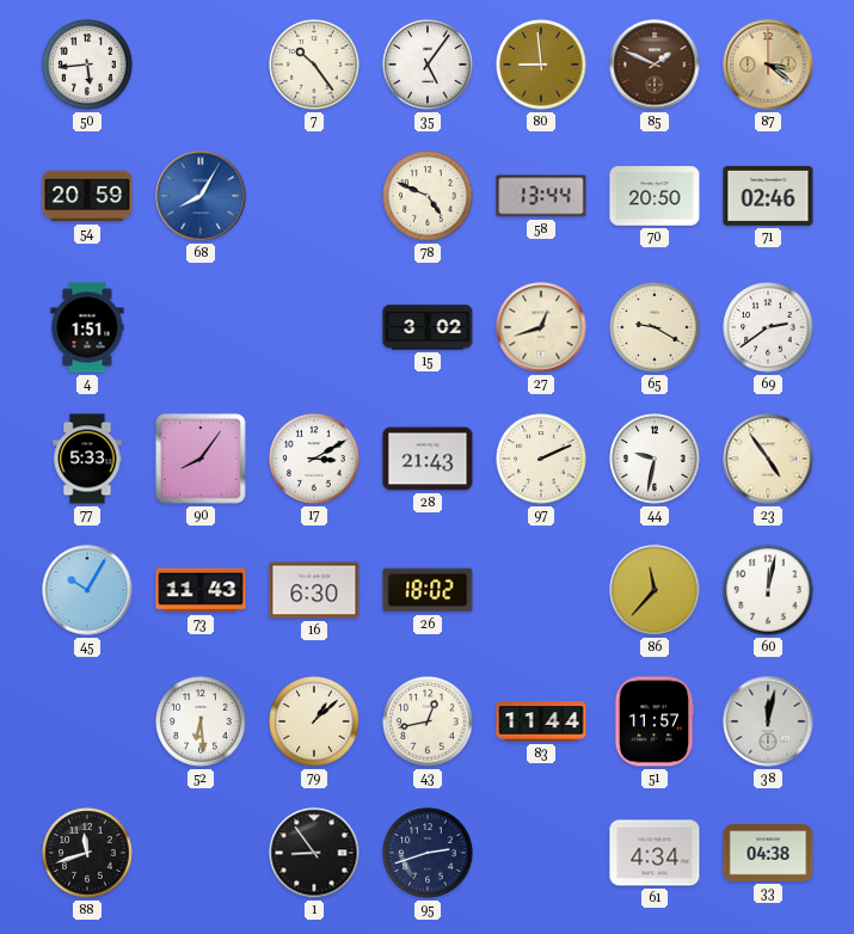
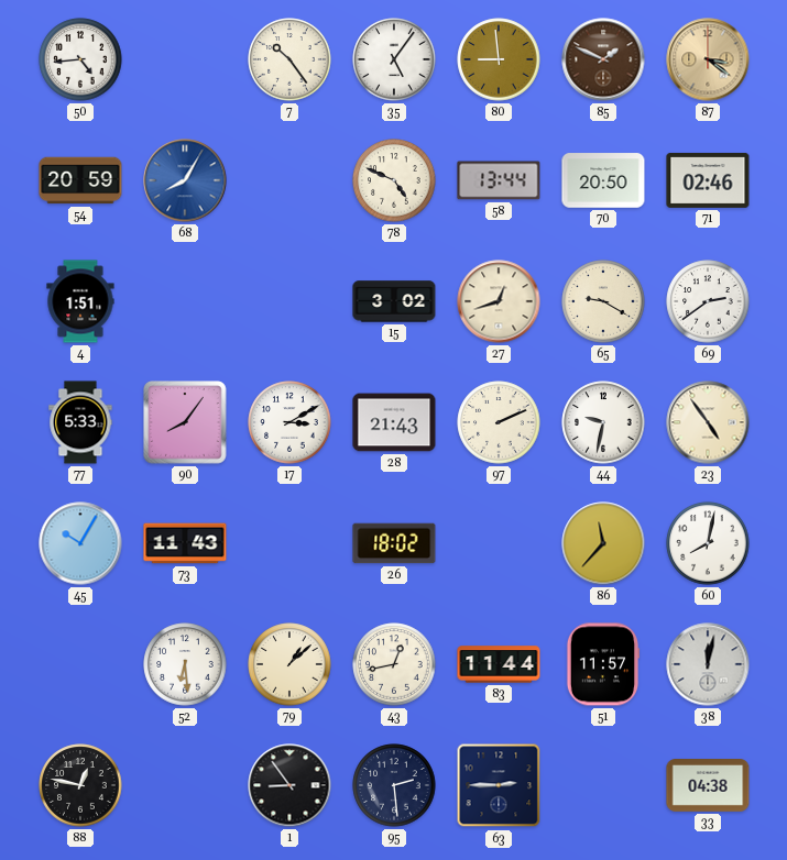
50: 5:44 -> 4:44
16: 6:30 -> none
60: 12:02 -> 8:02
88: 11:42 -> 12:47
95: 2:42 -> 2:29
63: none -> 2:45
61: 4:34 -> none
